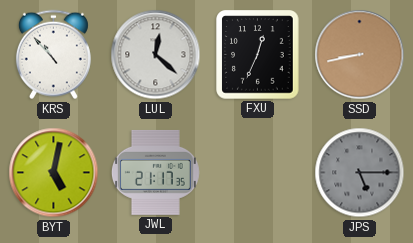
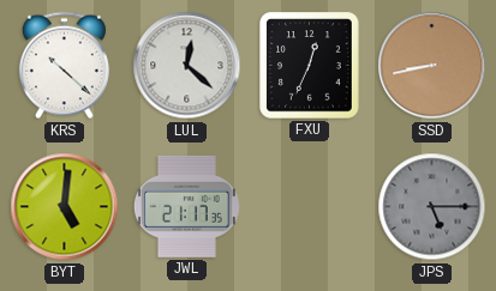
KRS: 10:53 -> 10:22
BYT: 5:02 -> 5:01
